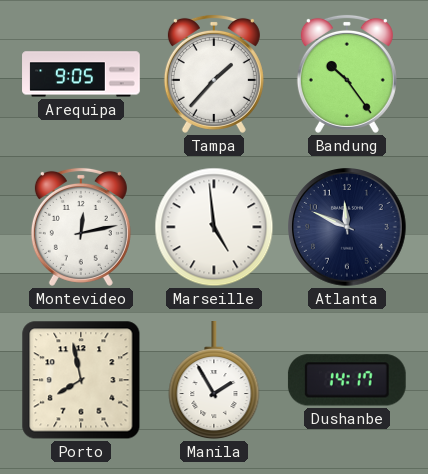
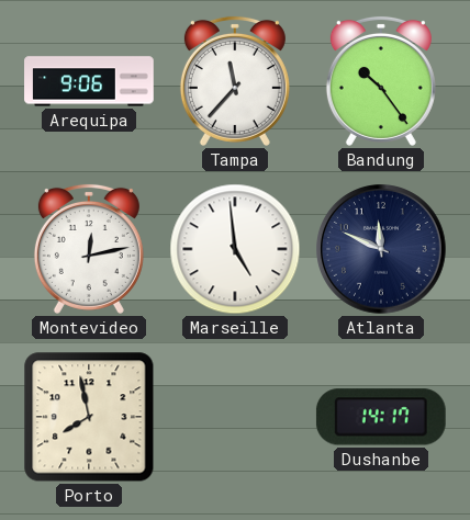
Arequipa: 9:05 -> 9:06
Tampa: 1:37 -> 11:37
Manila: 1:55 -> none
